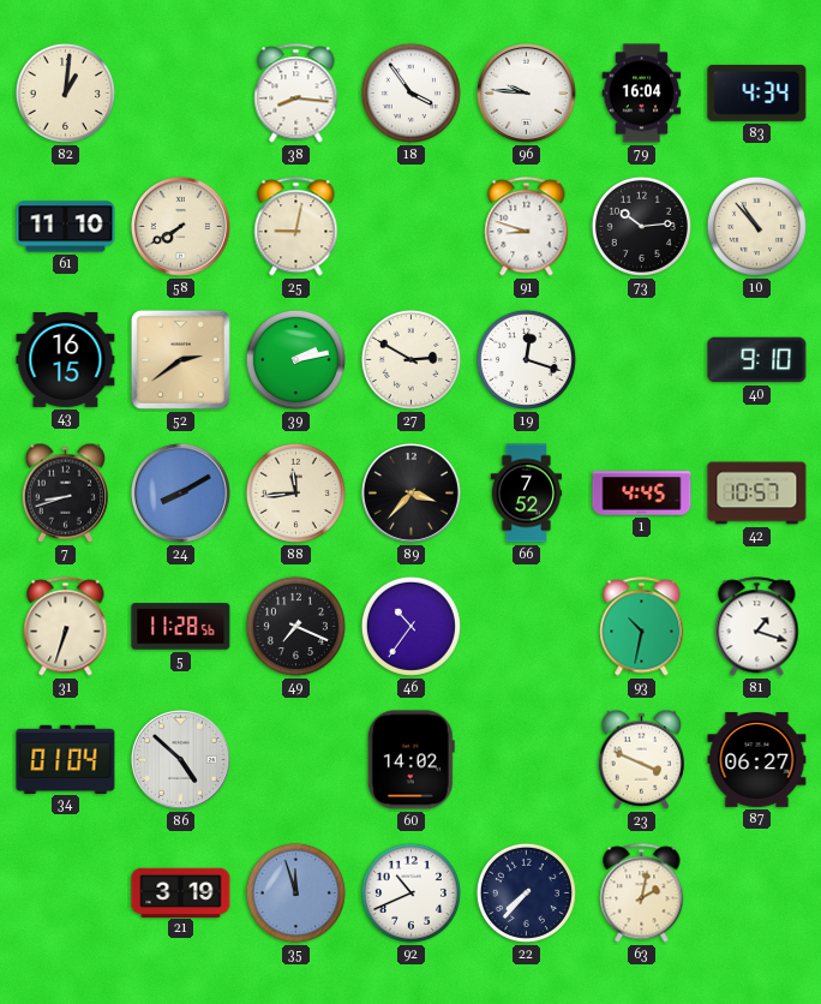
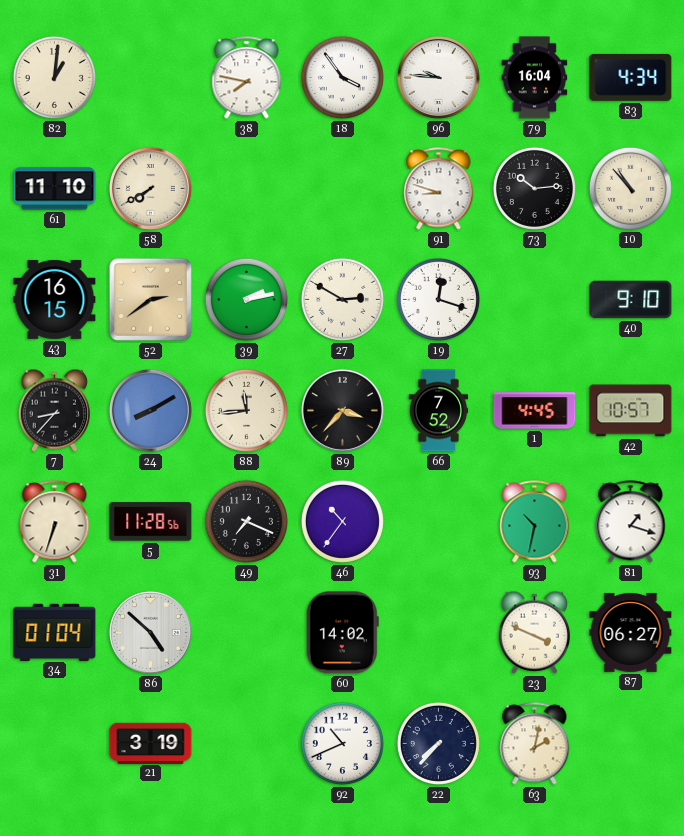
38: 8:16 -> 7:47
25: 9:02 -> none
7: 8:42 -> 8:37
35: 11:57 -> none
